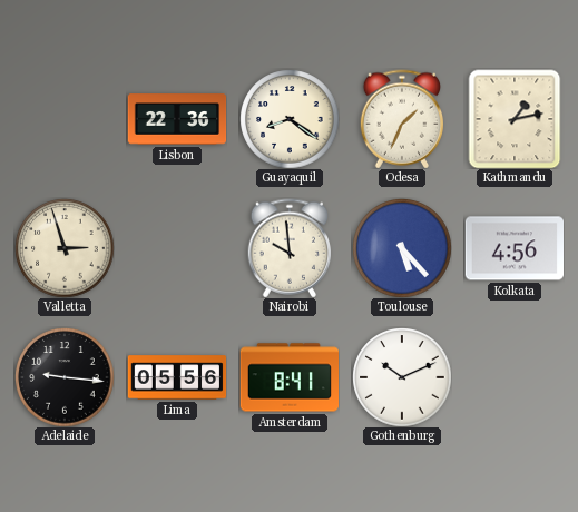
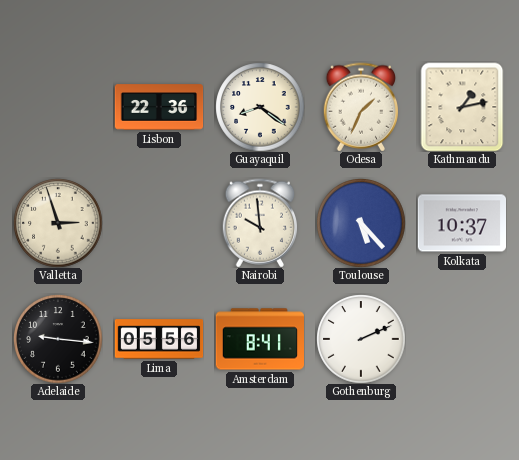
Kolkata: 4:56 -> 10:37
Gothenburg: 10:11 -> 2:11
